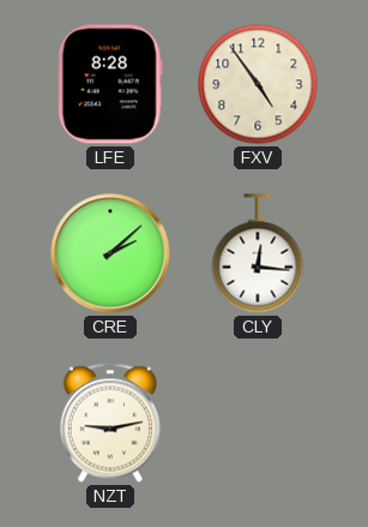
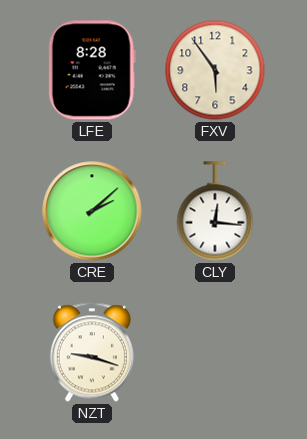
FXV: 4:54 -> 5:54
NZT: 9:13 -> 9:18
